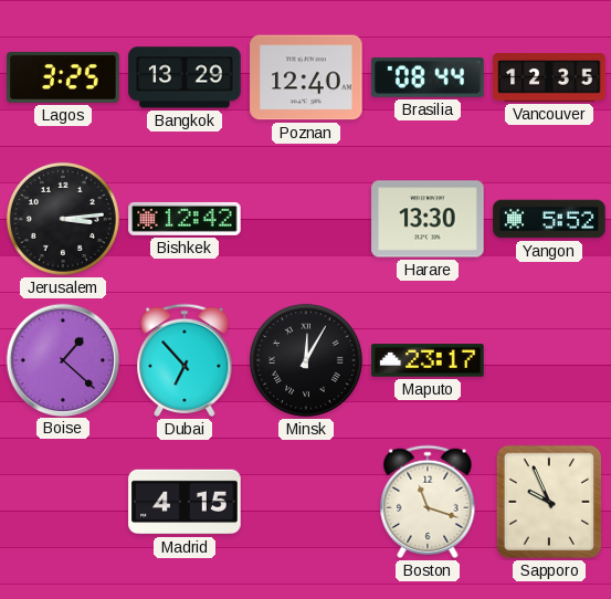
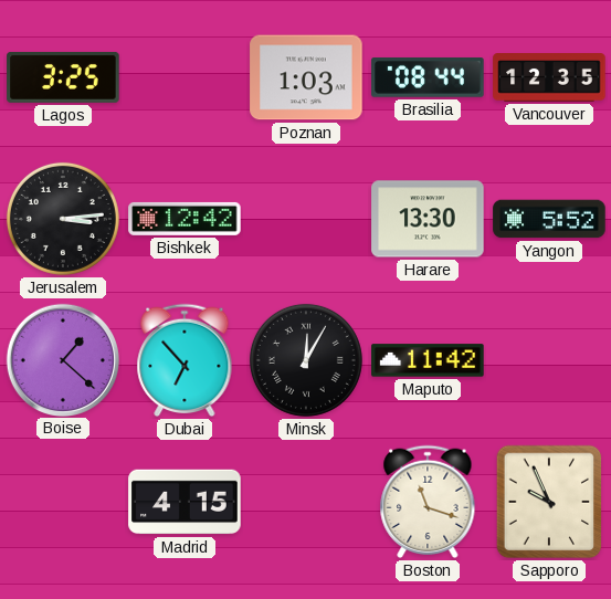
Bangkok: 13:29 -> none
Poznan: 12:40 -> 1:03
Maputo: 23:17 -> 11:42
